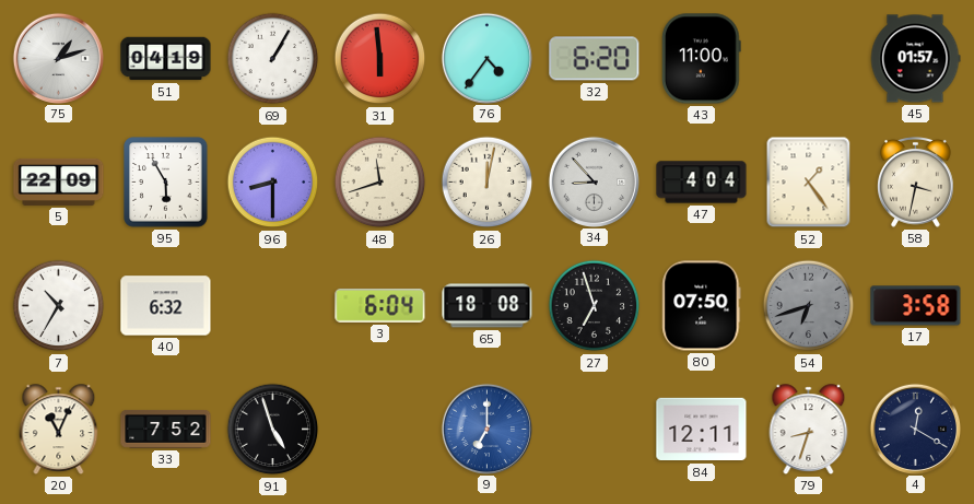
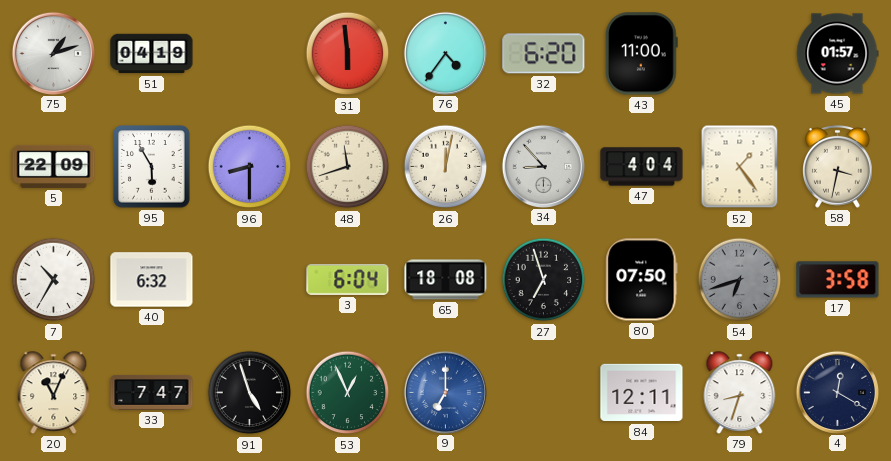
69: 1:05 -> none
33: 7:52 -> 7:47
53: none -> 12:56
